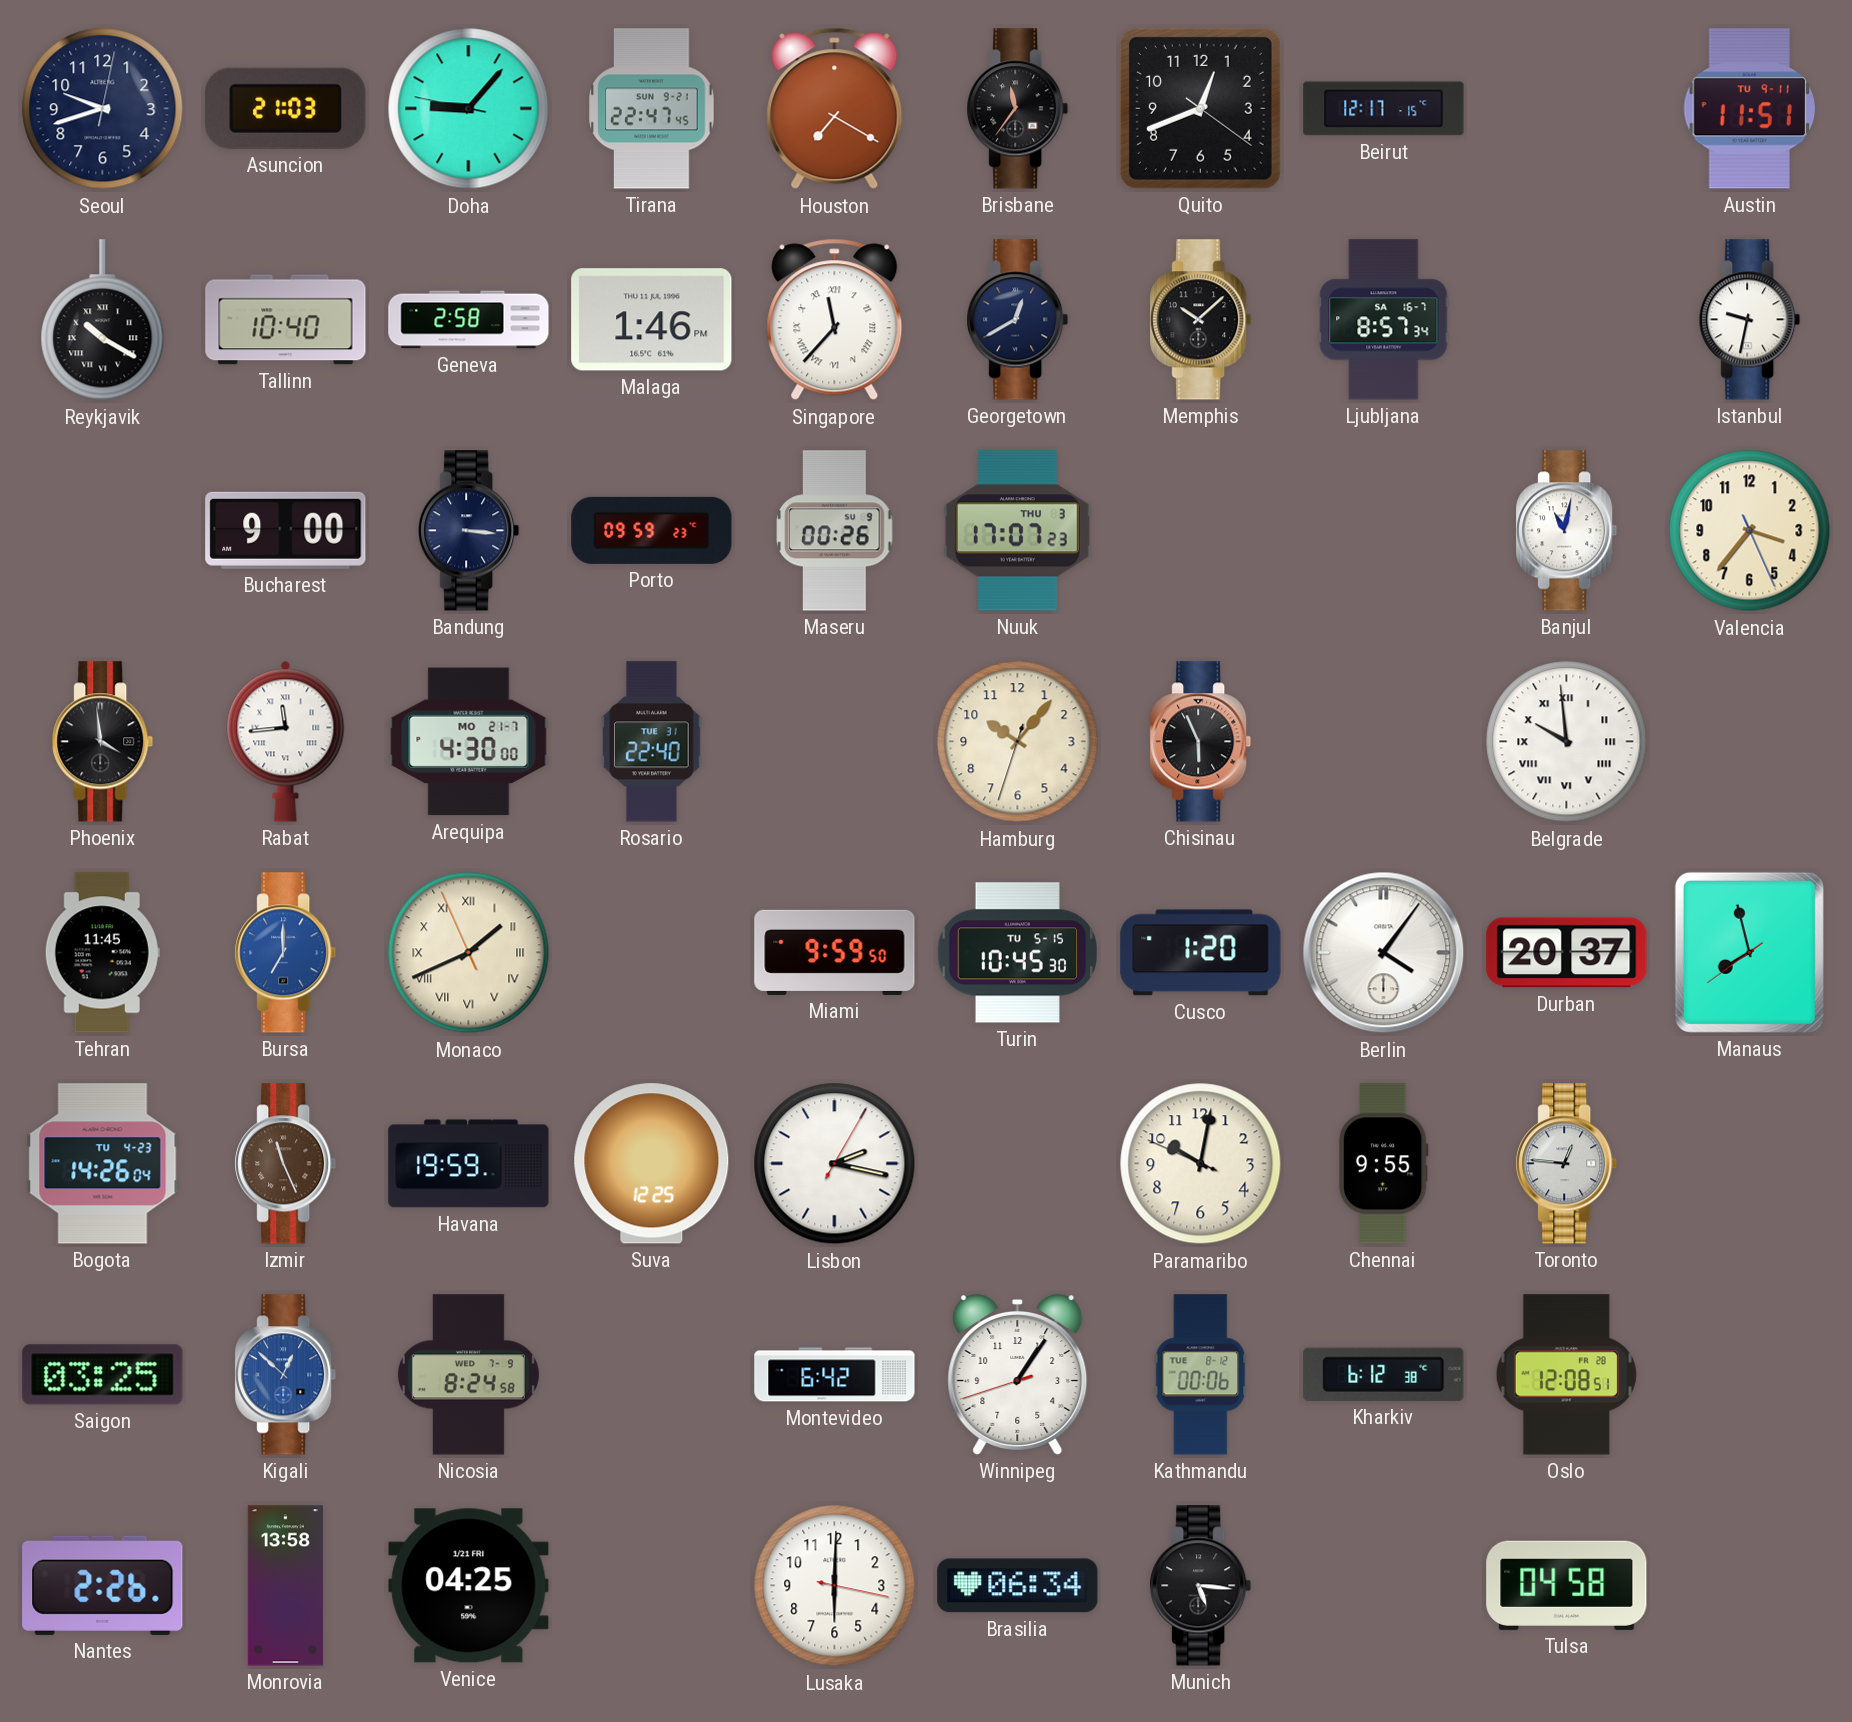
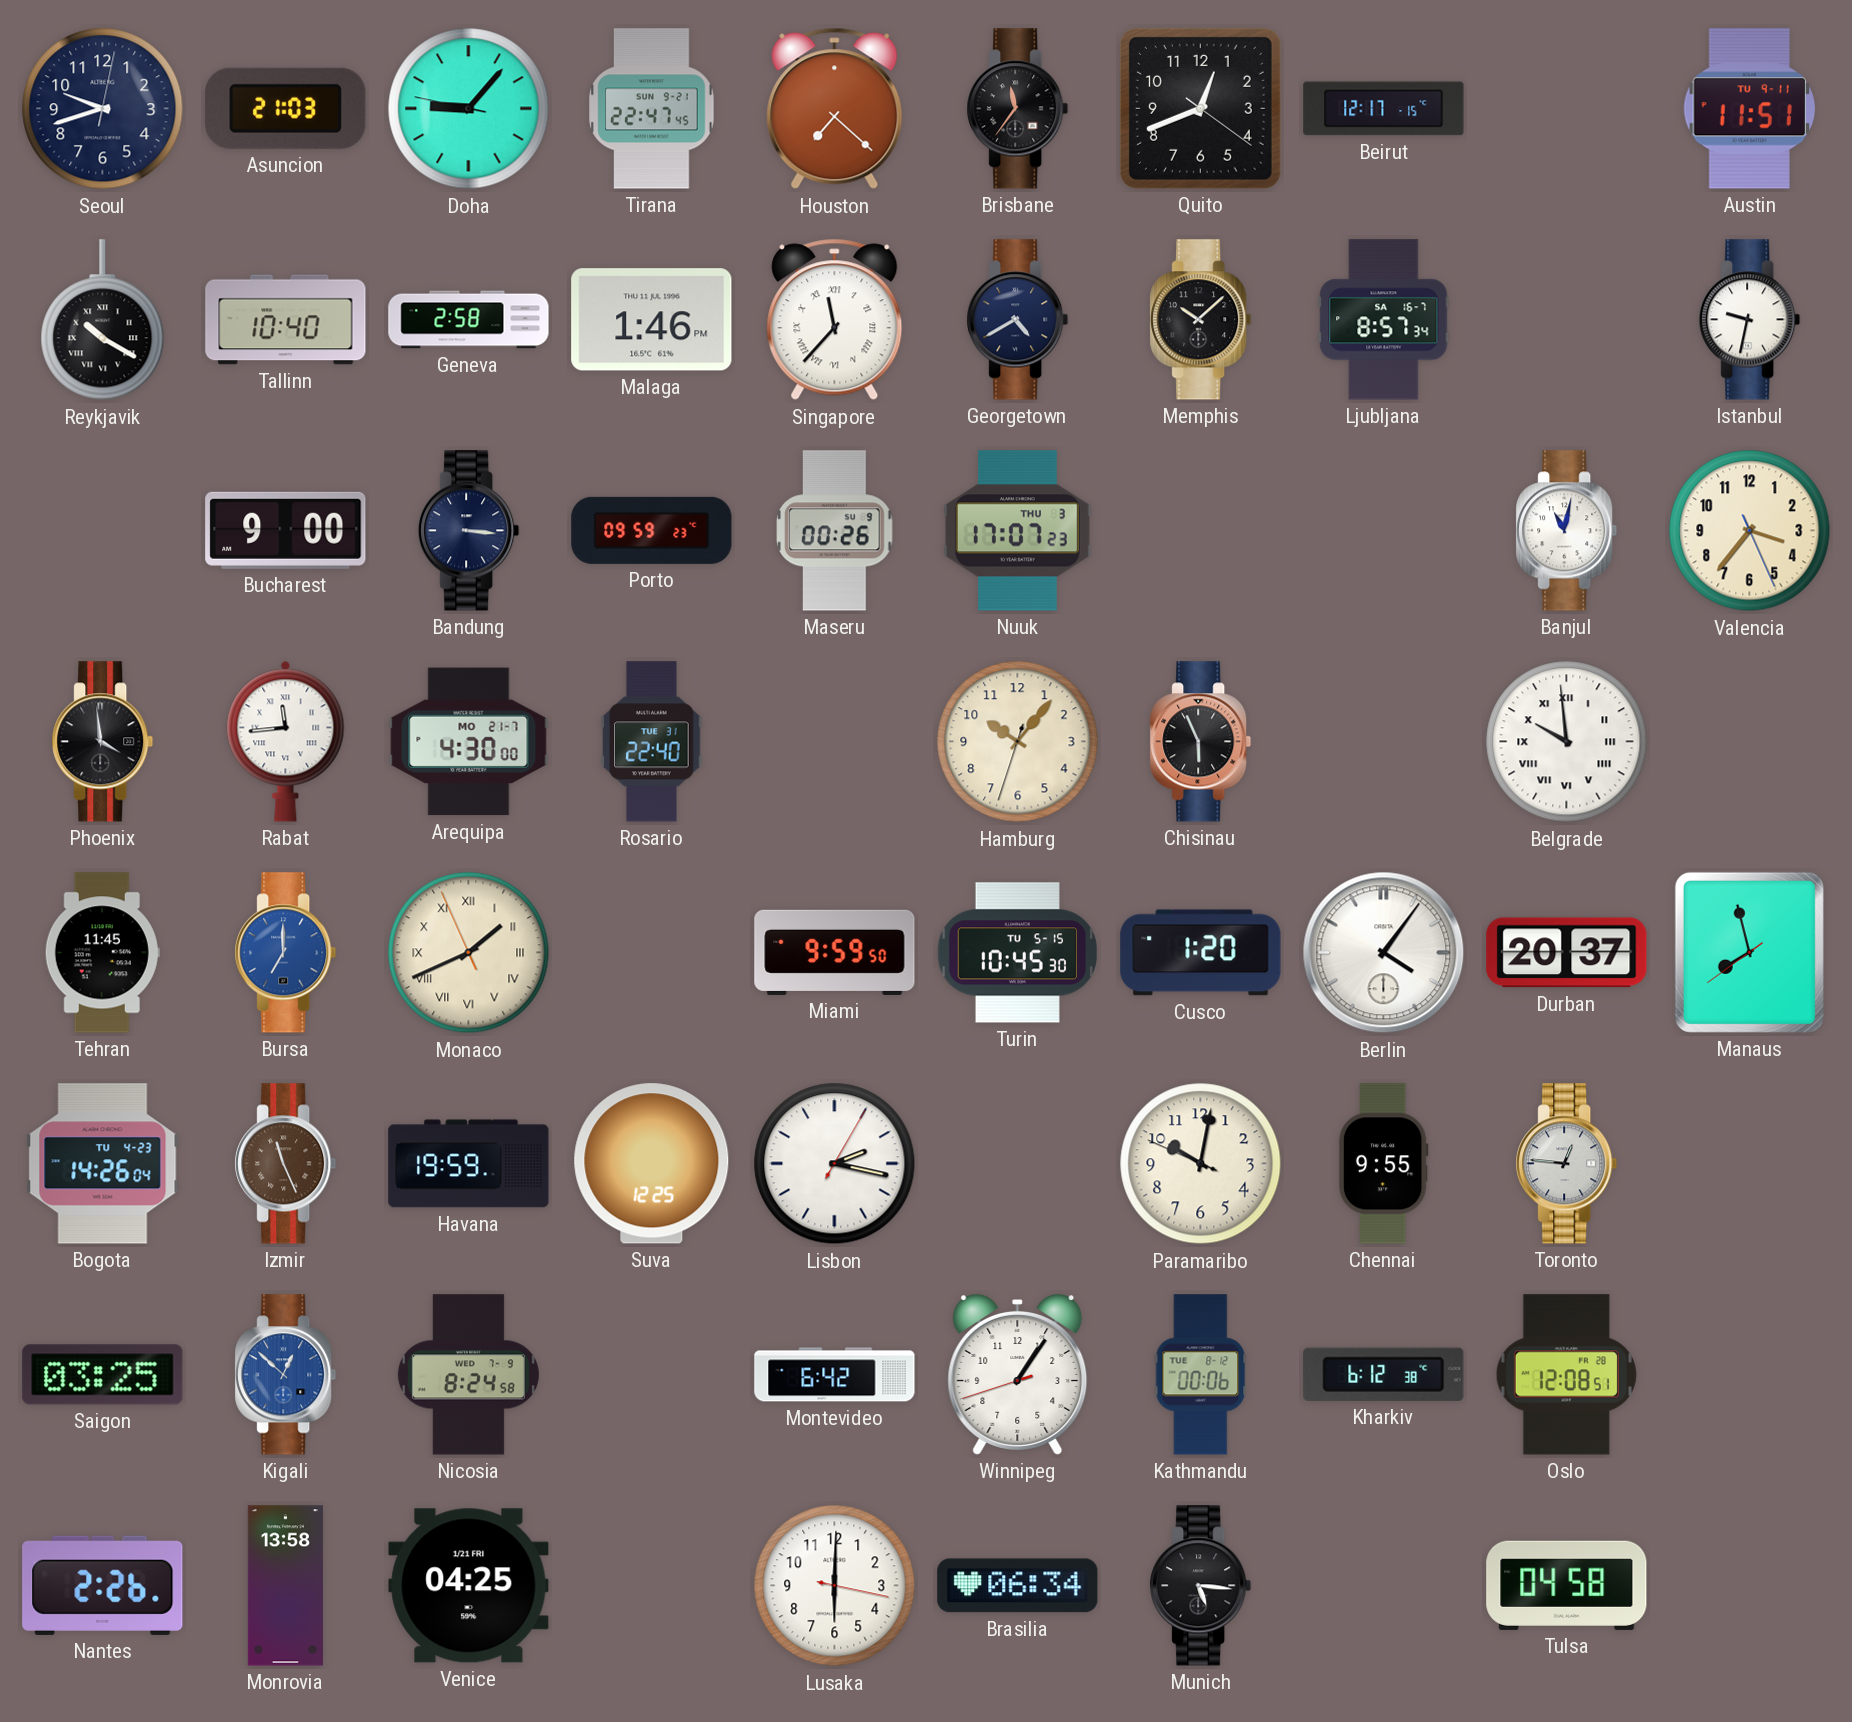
Houston: 7:20 -> 7:22
Georgetown: 12:40 -> 4:40
